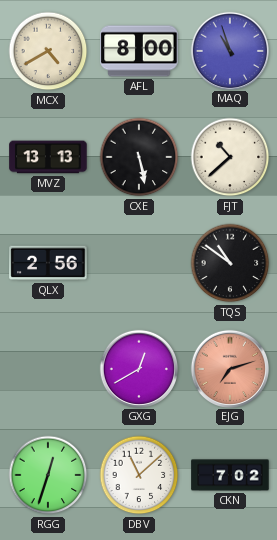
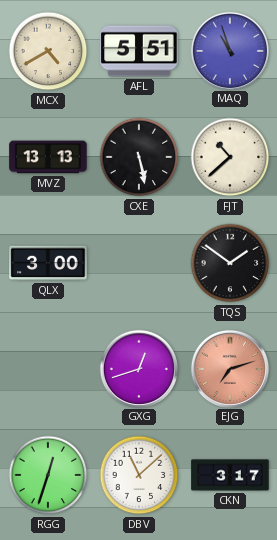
AFL: 8:00 -> 5:51
QLX: 2:56 -> 3:00
TQS: 10:51 -> 1:51
GXG: 12:40 -> 12:42
CKN: 7:02 -> 3:17
